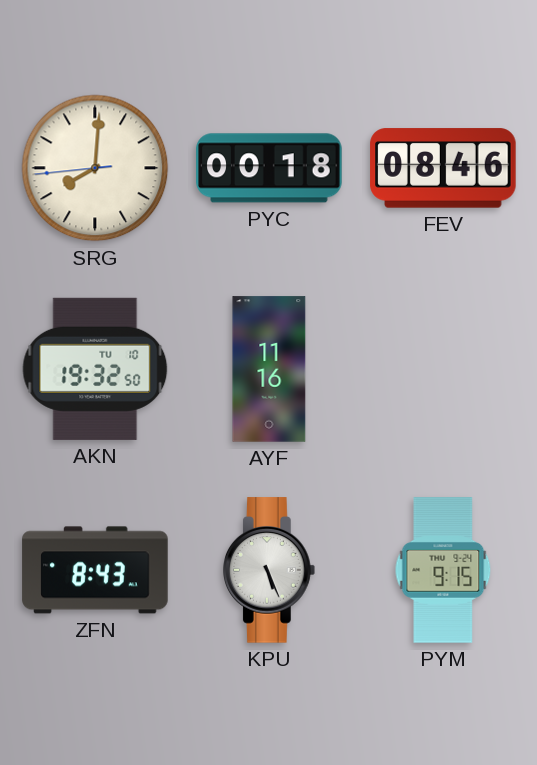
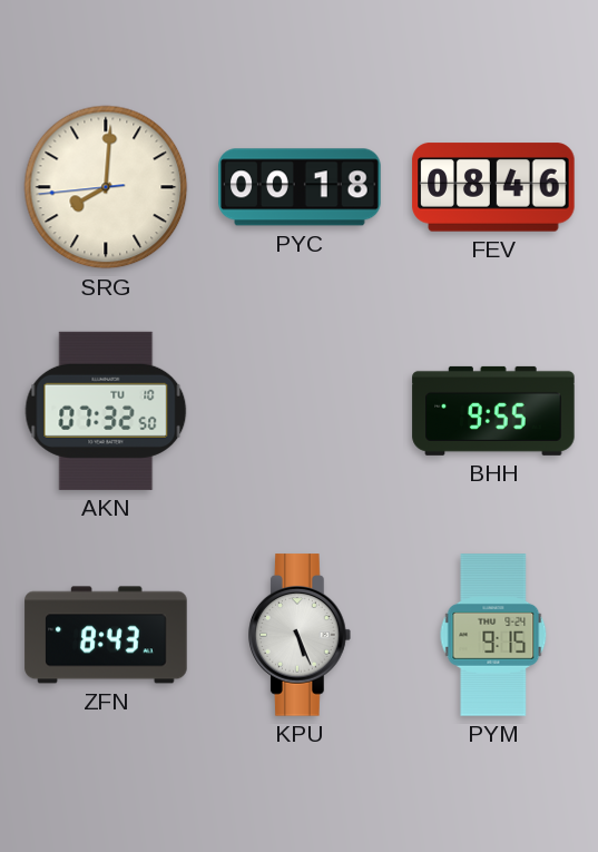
AKN: 19:32 -> 07:32
AYF: 11:16 -> none
BHH: none -> 9:55
